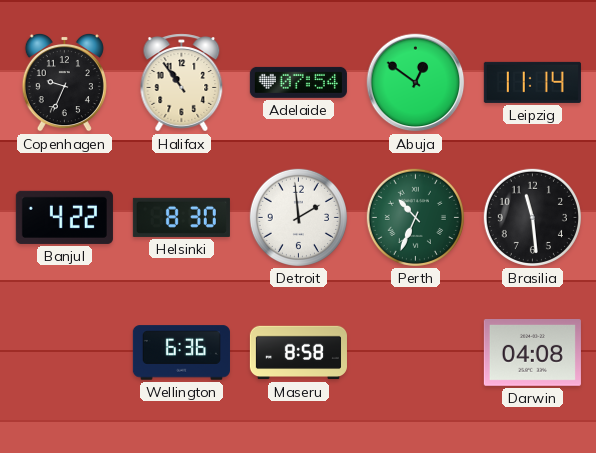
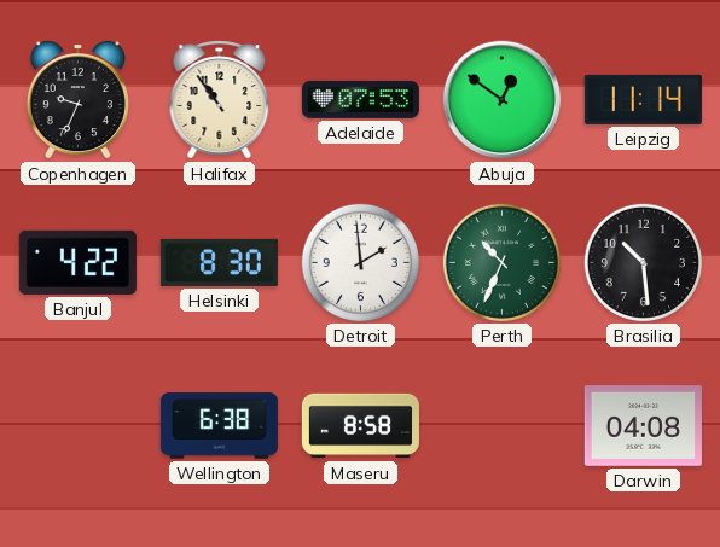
Adelaide: 07:54 -> 07:53
Brasilia: 11:29 -> 10:29
Wellington: 6:36 -> 6:38
